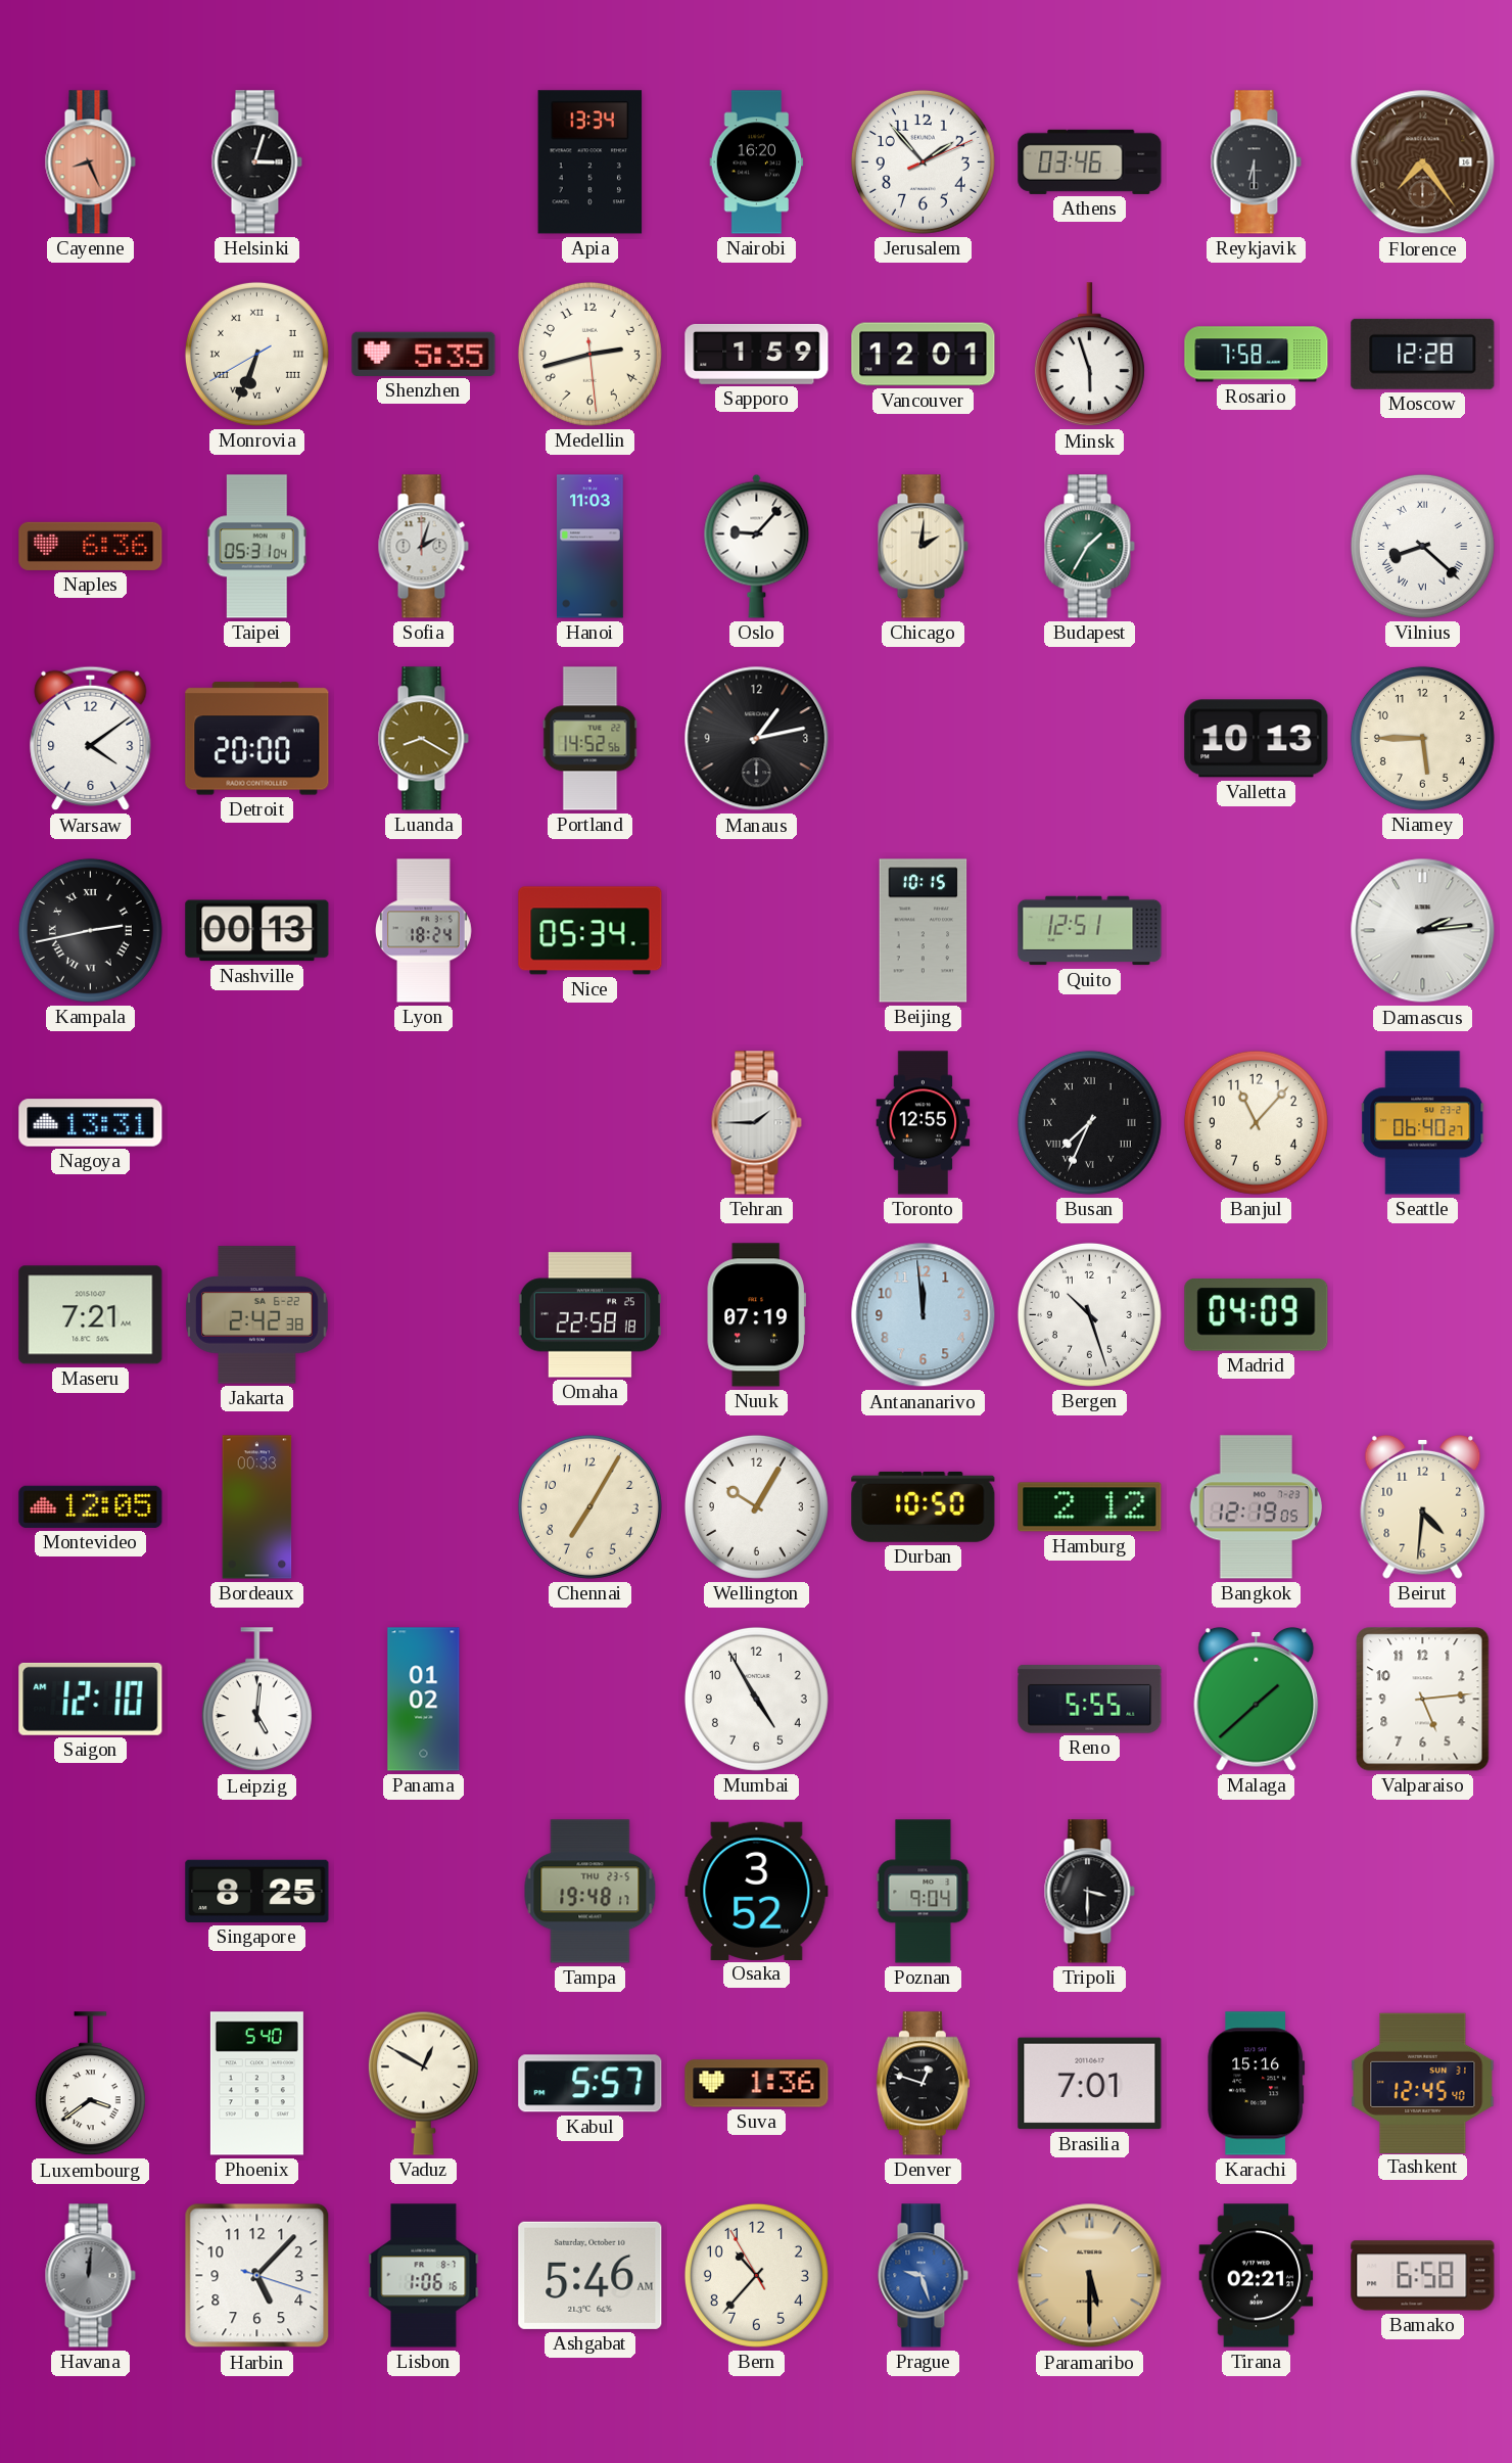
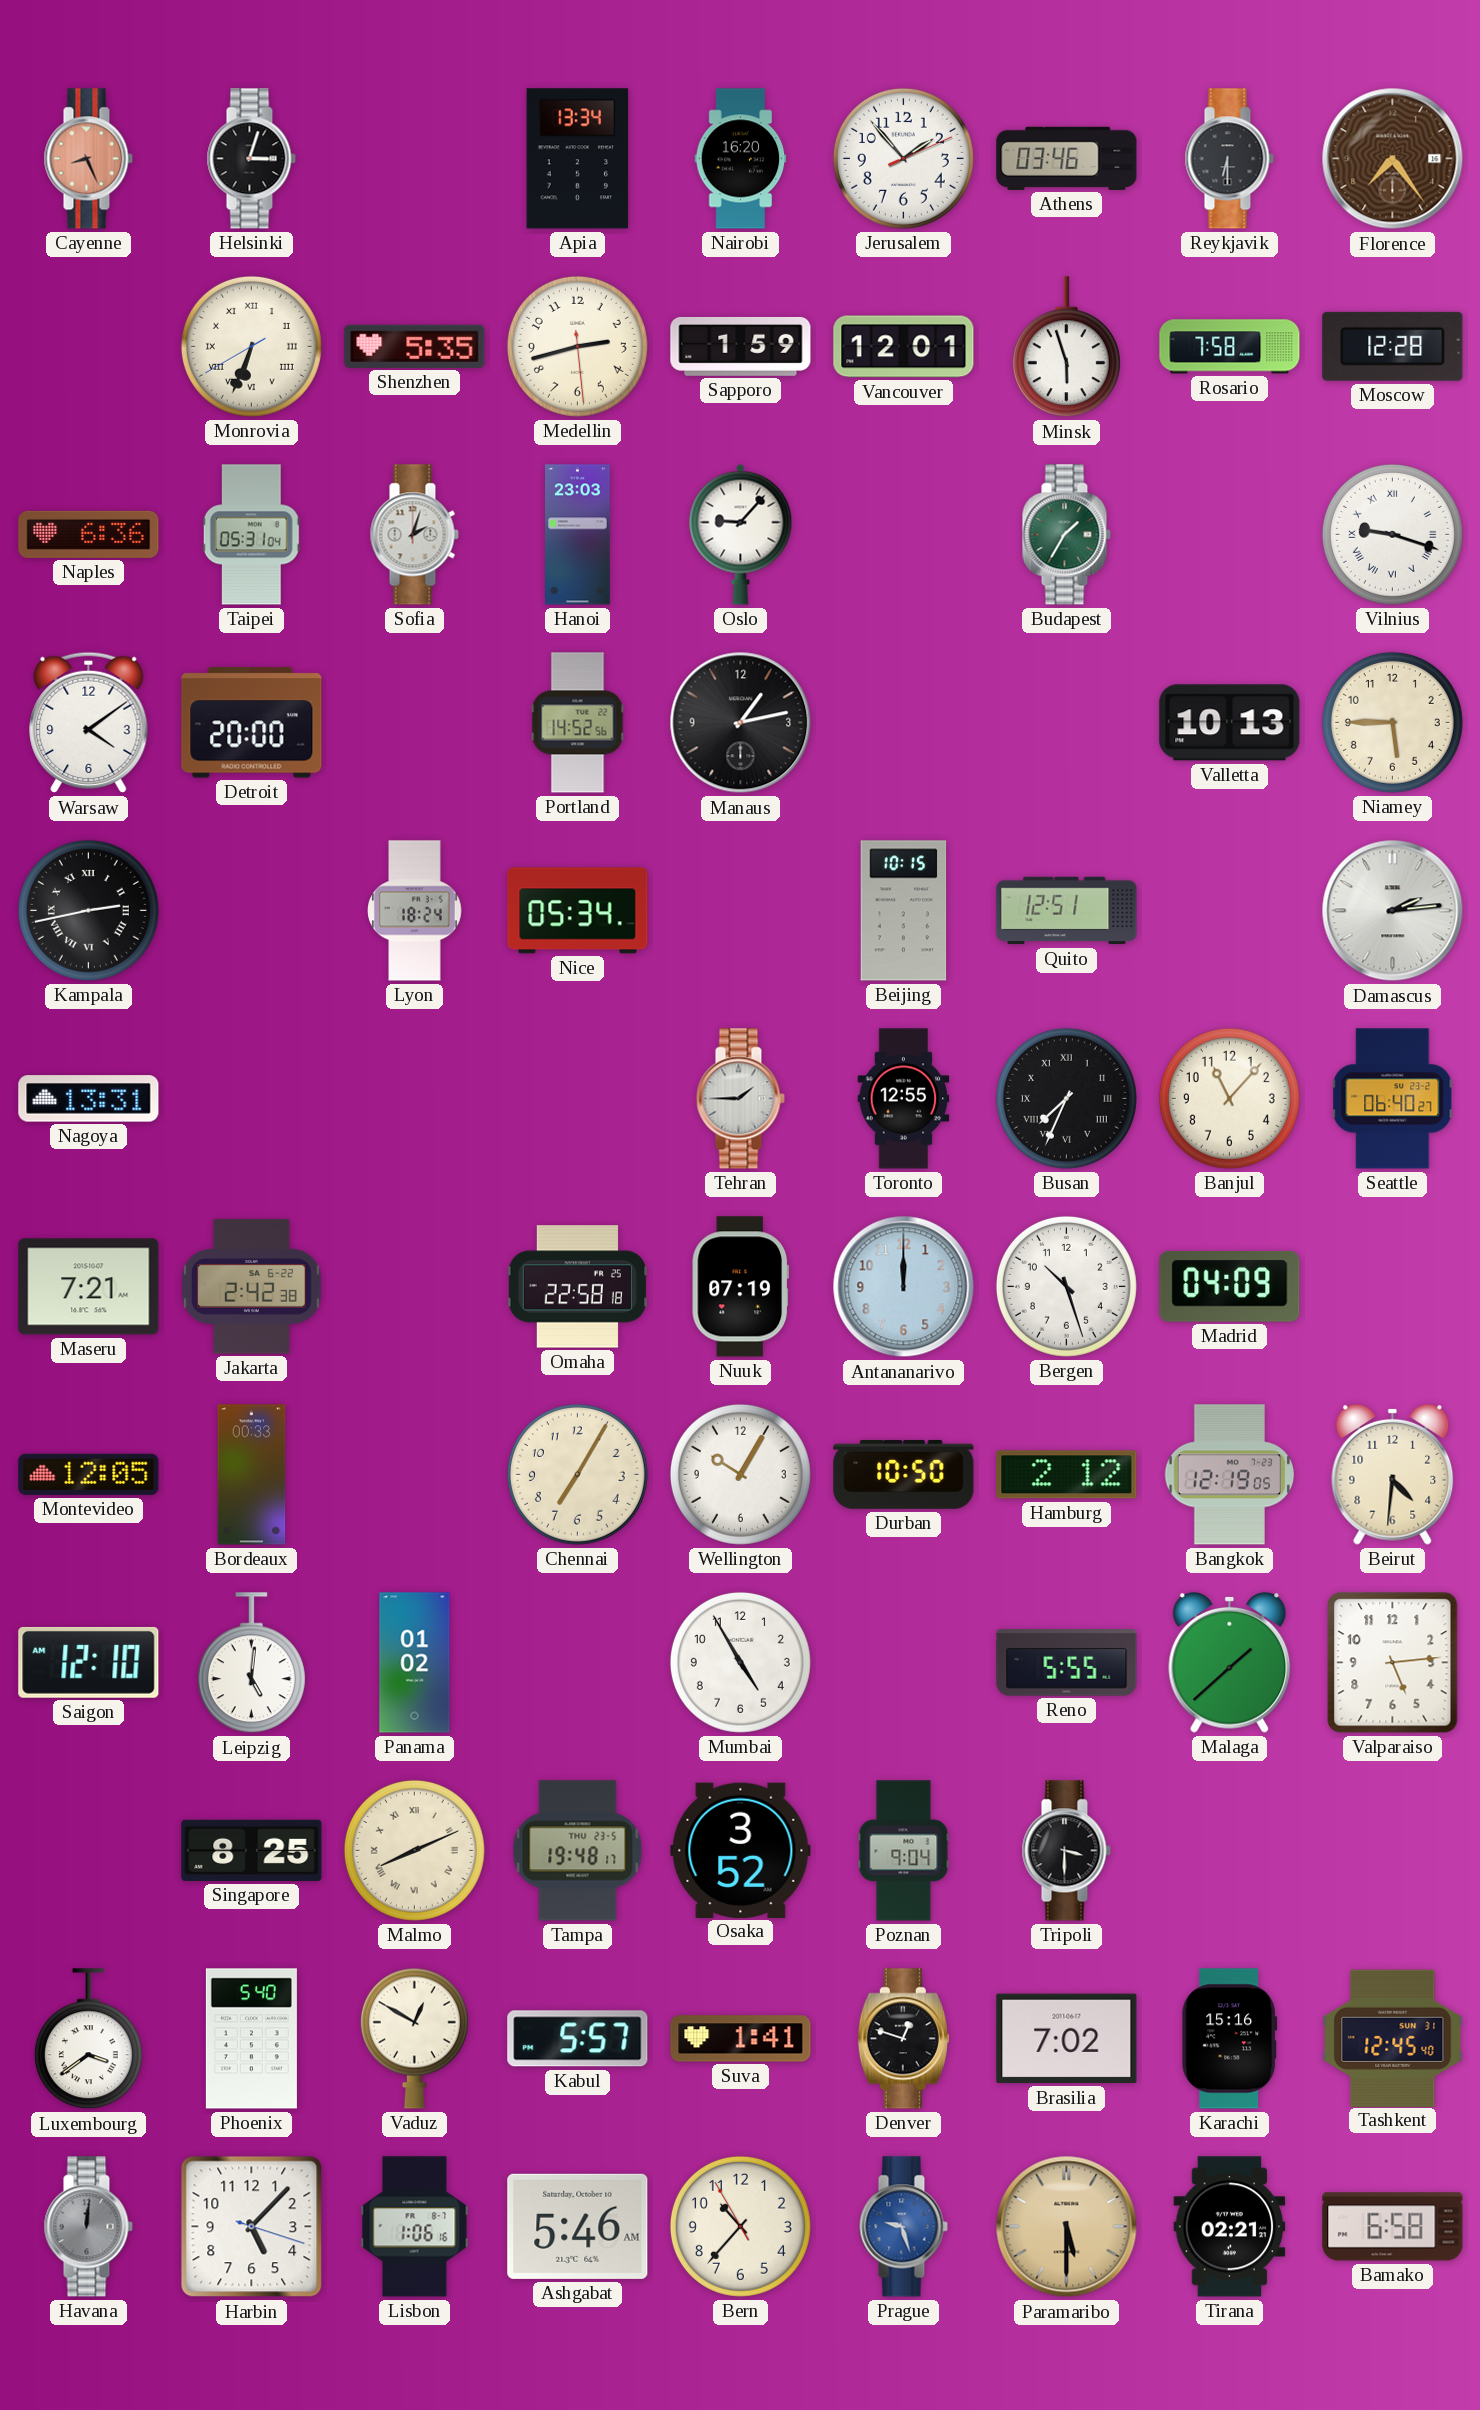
Hanoi: 11:03 -> 23:03
Chicago: 2:01 -> none
Vilnius: 8:22 -> 9:18
Luanda: 8:20 -> none
Nashville: 00:13 -> none
Antananarivo: 11:59 -> 12:00
Malmo: none -> 8:11
Suva: 1:36 -> 1:41
Brasilia: 7:01 -> 7:02
